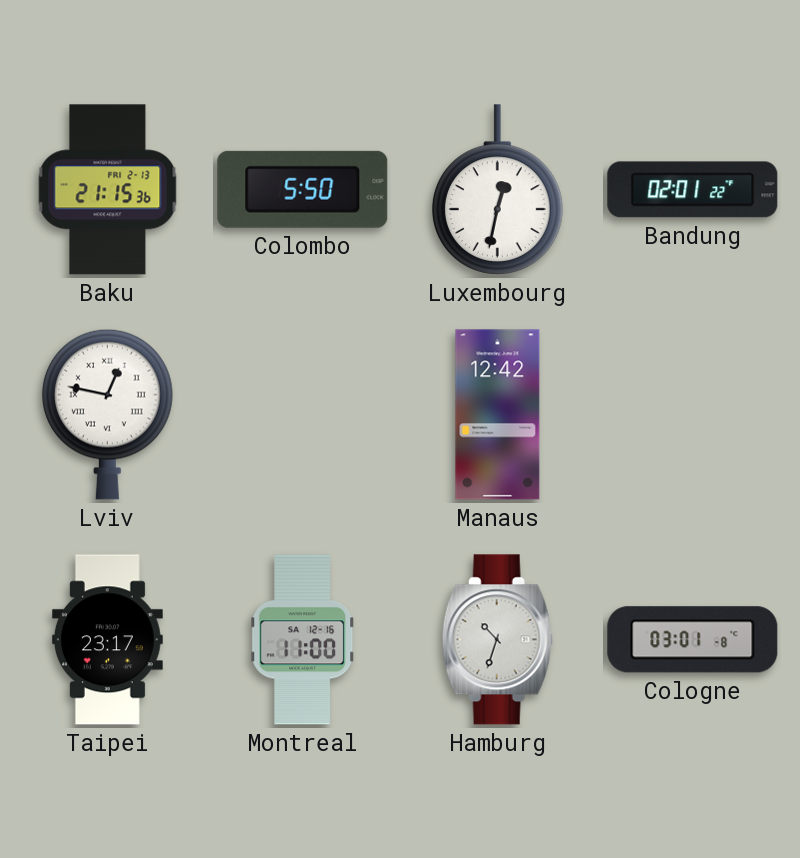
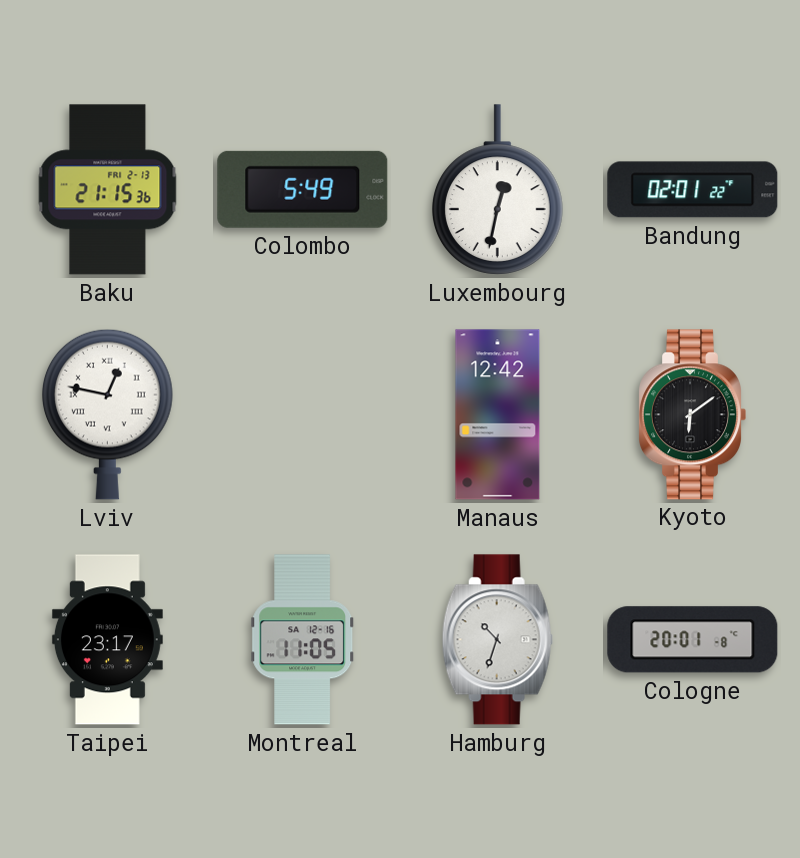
Colombo: 5:50 -> 5:49
Kyoto: none -> 6:09
Montreal: 11:00 -> 11:05
Cologne: 03:01 -> 20:01
